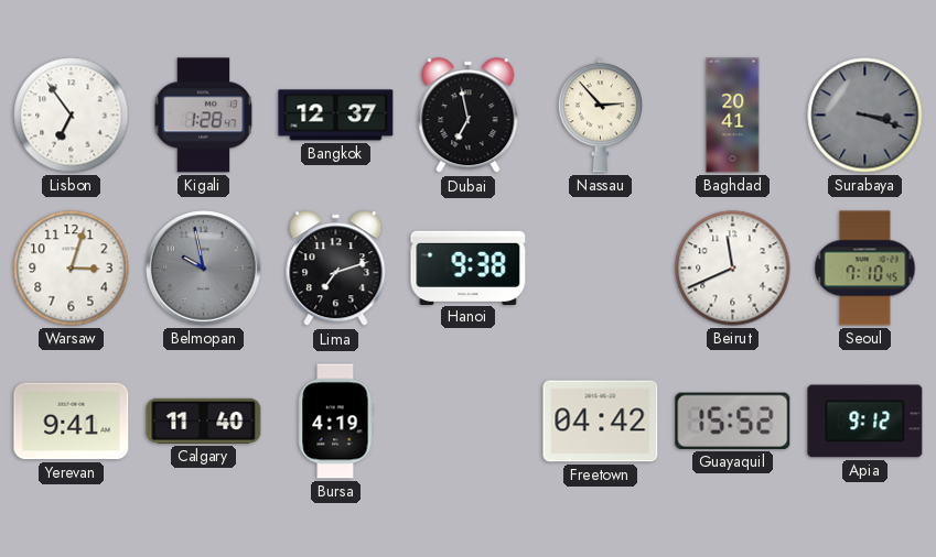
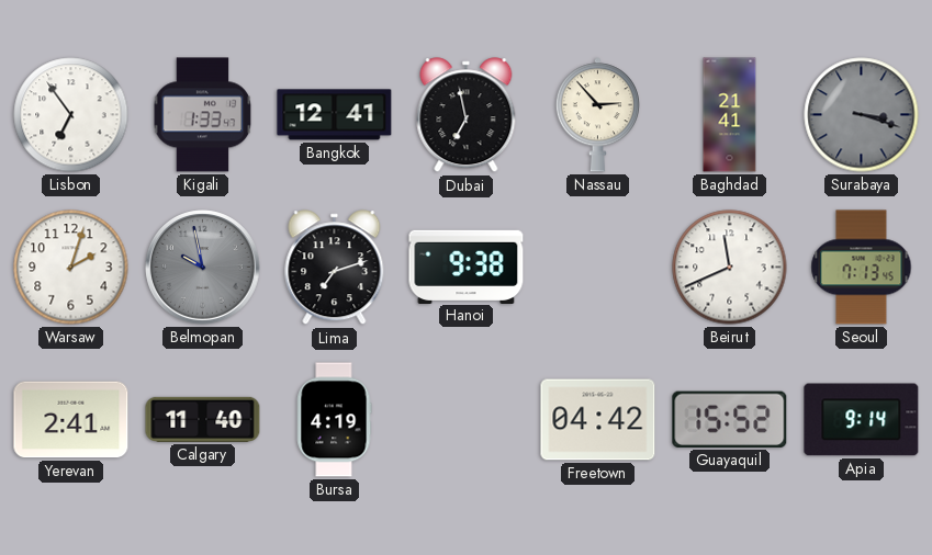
Kigali: 1:28 -> 1:33
Bangkok: 12:37 -> 12:41
Baghdad: 20:41 -> 21:41
Warsaw: 3:03 -> 2:03
Seoul: 7:10 -> 7:13
Yerevan: 9:41 -> 2:41
Apia: 9:12 -> 9:14
